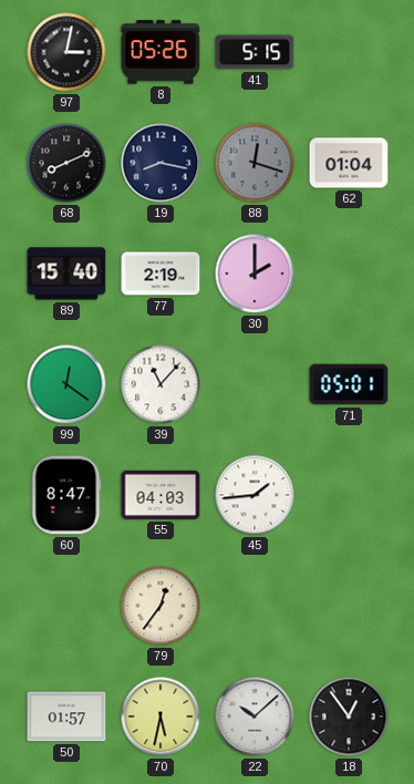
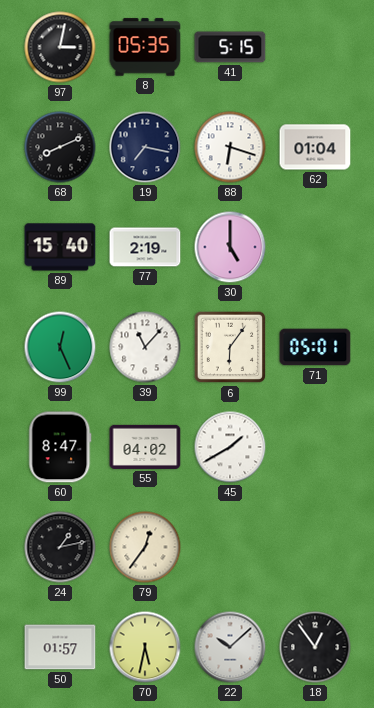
8: 05:26 -> 05:35
19: 8:17 -> 7:17
88: 12:18 -> 6:18
88 dial: grey -> white
30: 2:00 -> 5:00
99: 12:21 -> 12:26
6: none -> 6:06
55: 04:03 -> 04:02
45: 1:44 -> 1:40
24: none -> 1:13
